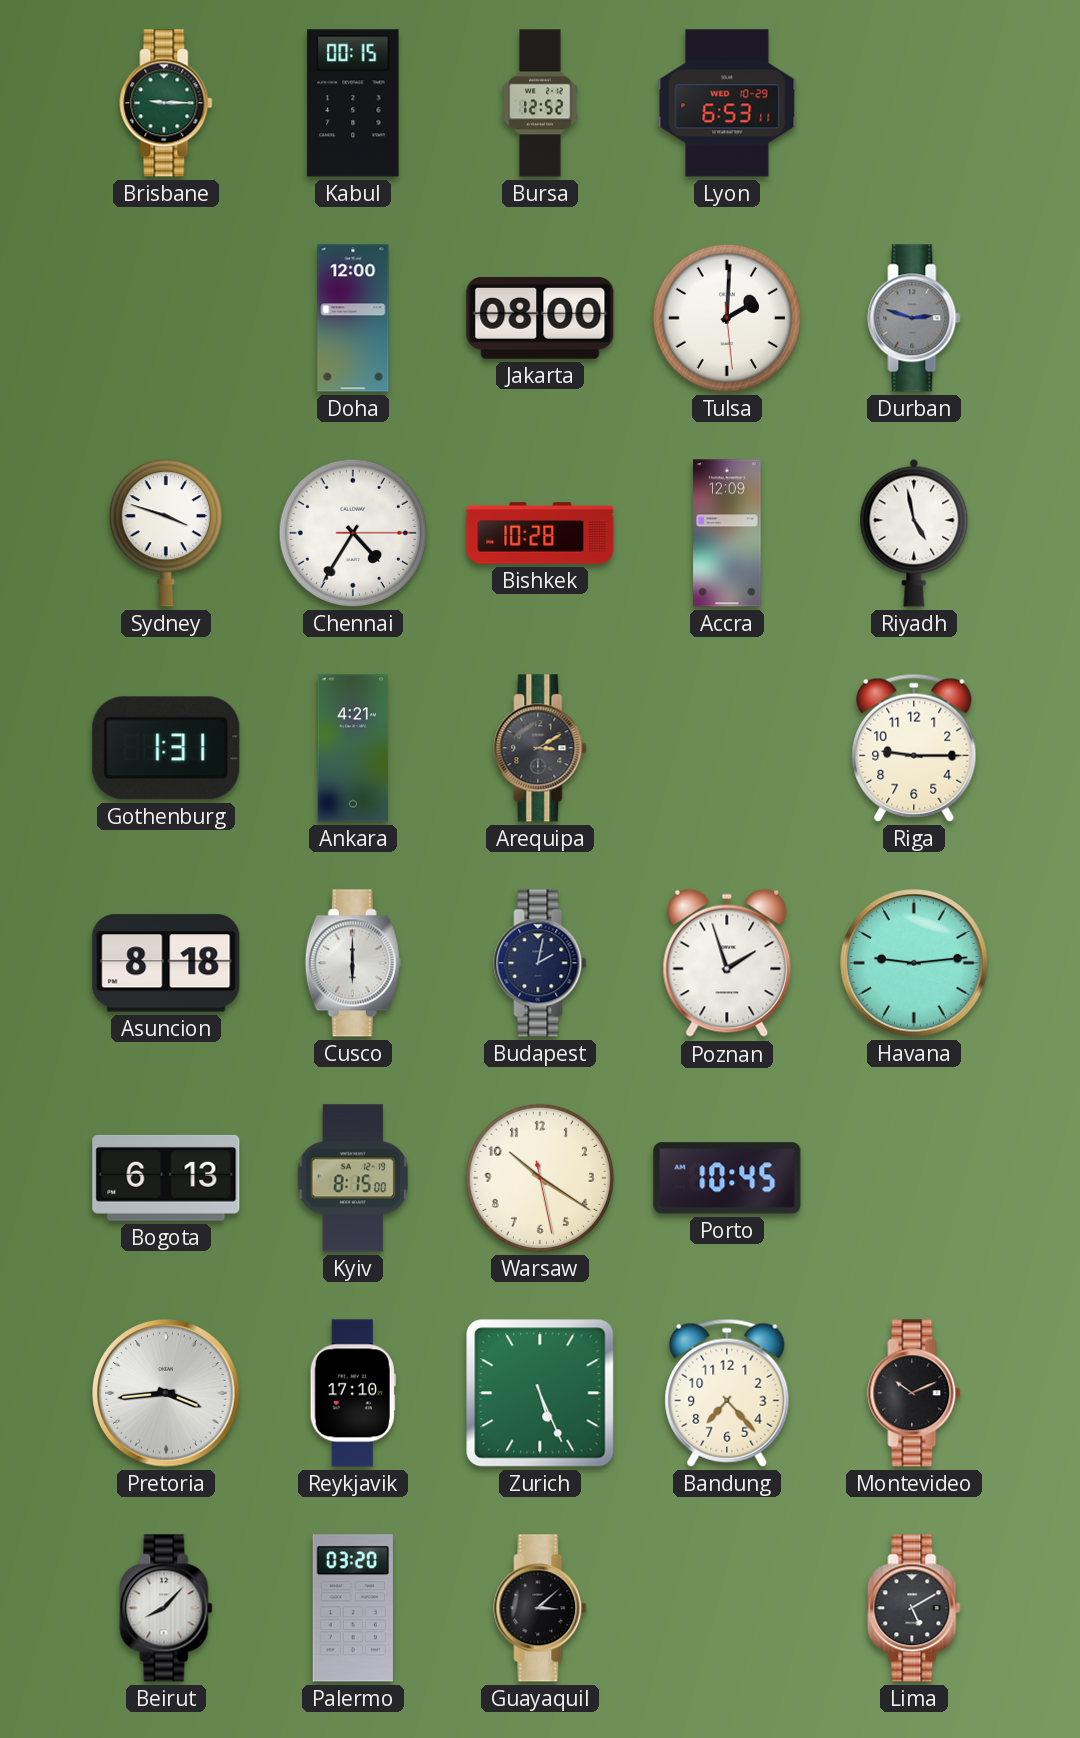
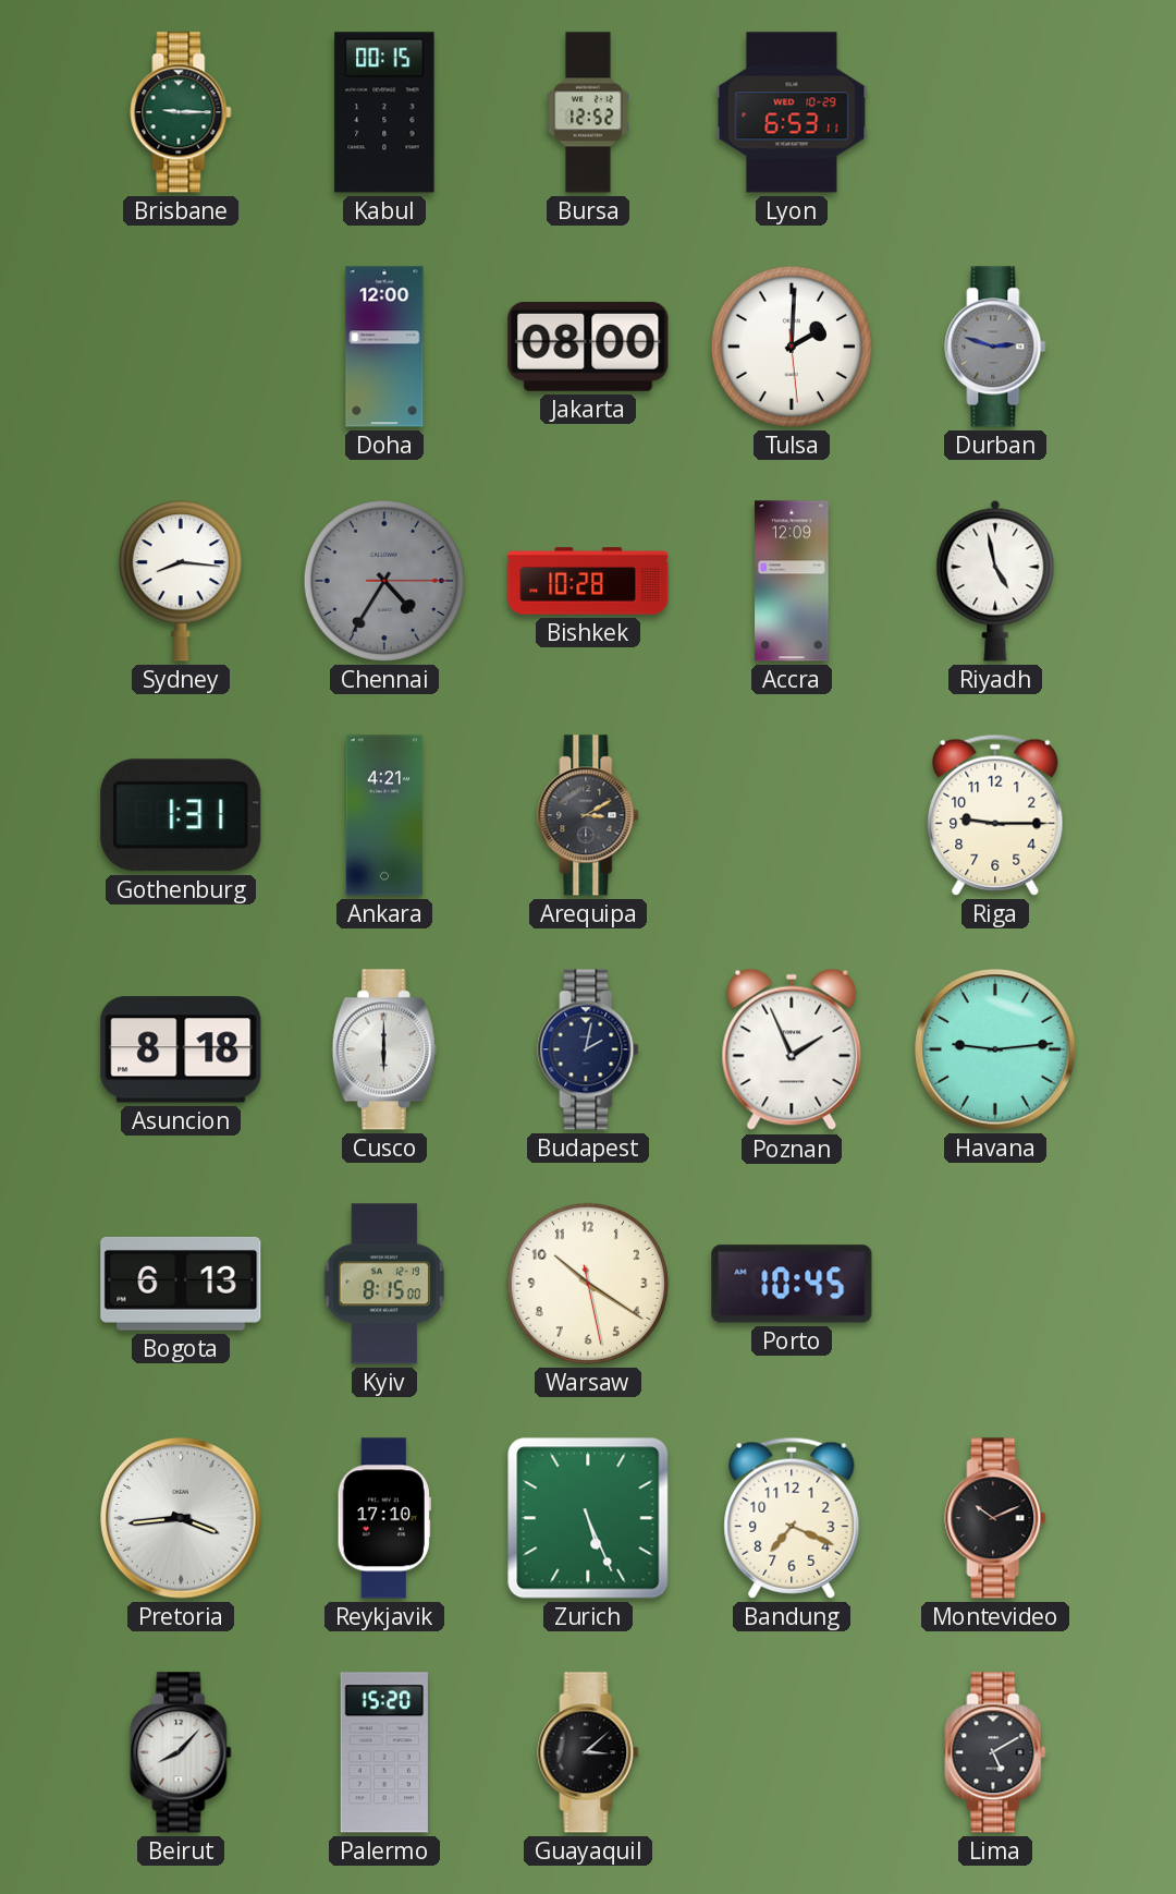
Sydney: 3:48 -> 8:16
Chennai dial: white -> grey
Poznan: 1:57 -> 1:56
Bandung: 7:23 -> 7:19
Palermo: 03:20 -> 15:20
